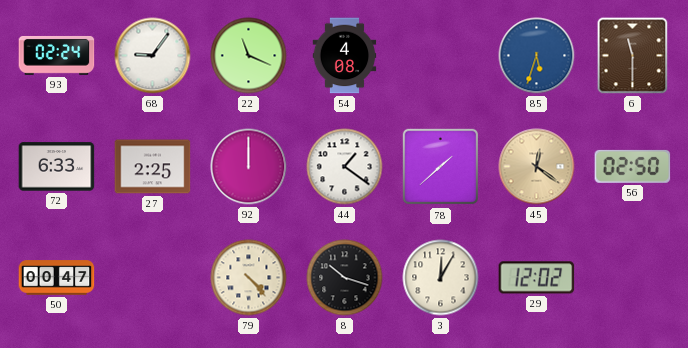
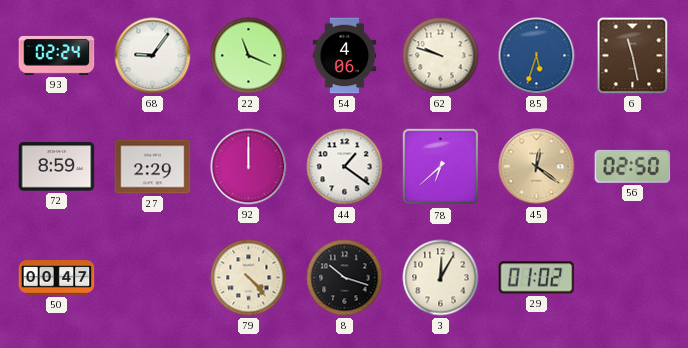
54: 4:08 -> 4:06
62: none -> 9:48
6: 11:30 -> 11:28
72: 6:33 -> 8:59
27: 2:25 -> 2:29
78: 1:38 -> 6:38
29: 12:02 -> 01:02
